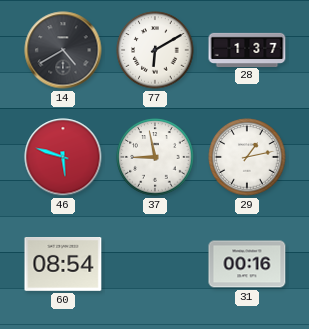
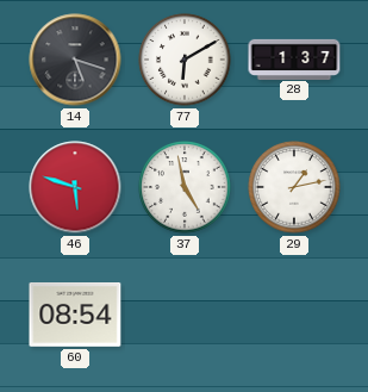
14: 4:40 -> 5:18
37: 8:58 -> 4:58
31: 00:16 -> none
